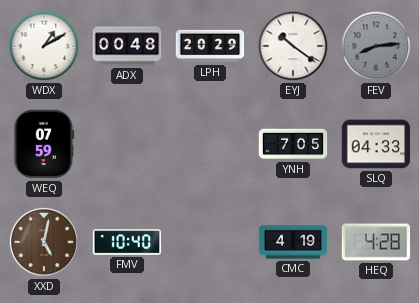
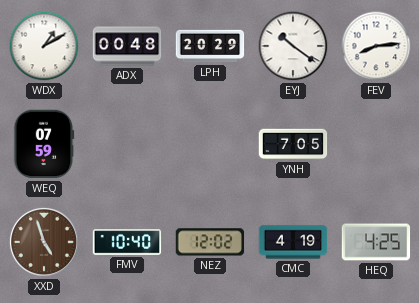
FEV dial: grey -> white
SLQ: 04:33 -> none
XXD: 5:02 -> 4:57
NEZ: none -> 12:02
HEQ: 4:28 -> 4:25
